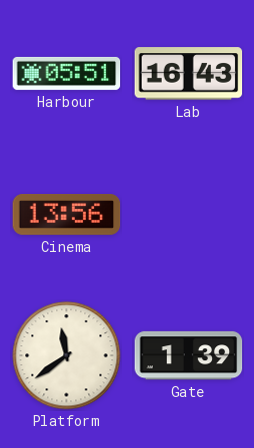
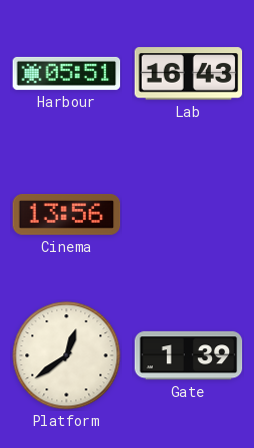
Platform: 11:39 -> 12:39
